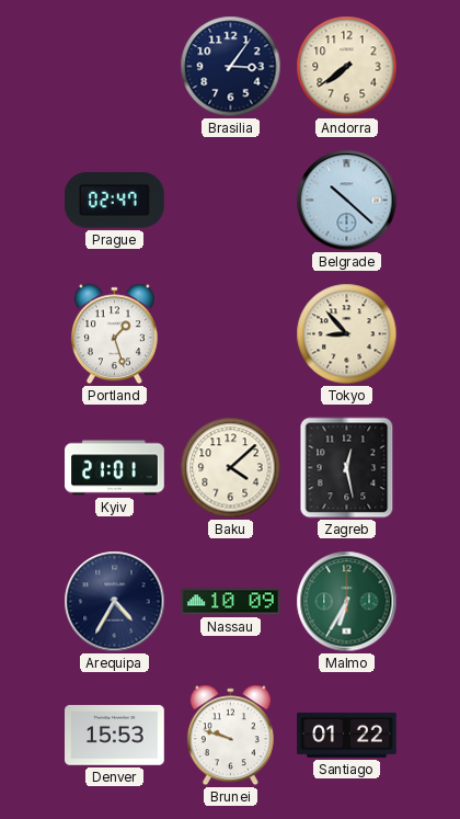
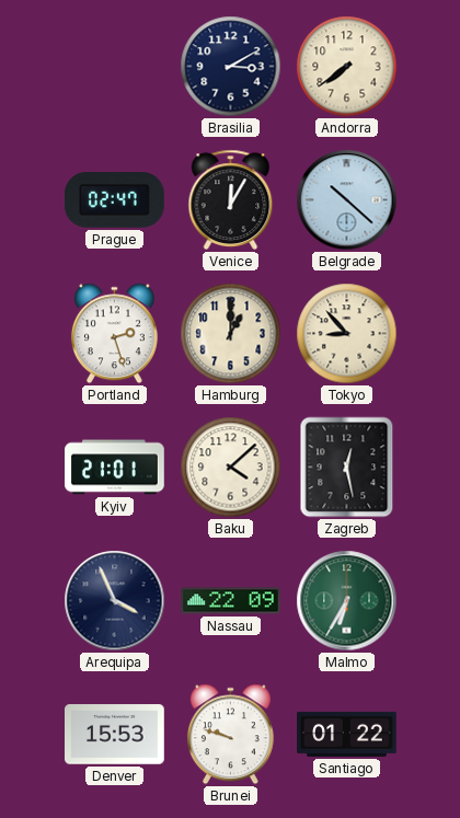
Brasilia: 3:06 -> 3:10
Venice: none -> 12:05
Portland: 1:27 -> 2:27
Hamburg: none -> 1:00
Arequipa: 4:35 -> 3:56
Nassau: 10:09 -> 22:09
